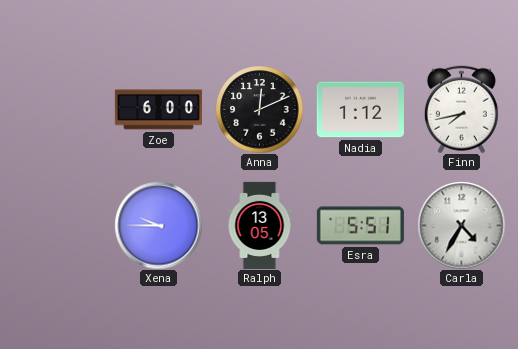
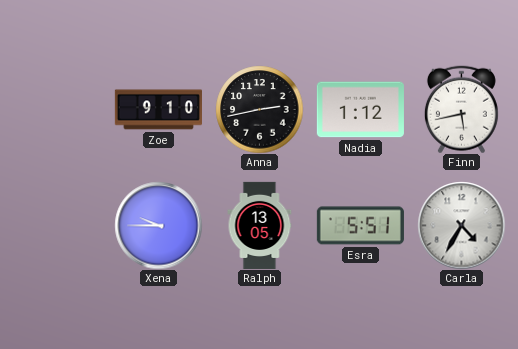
Zoe: 6:00 -> 9:10
Anna: 12:11 -> 2:43
Finn: 7:43 -> 5:43
